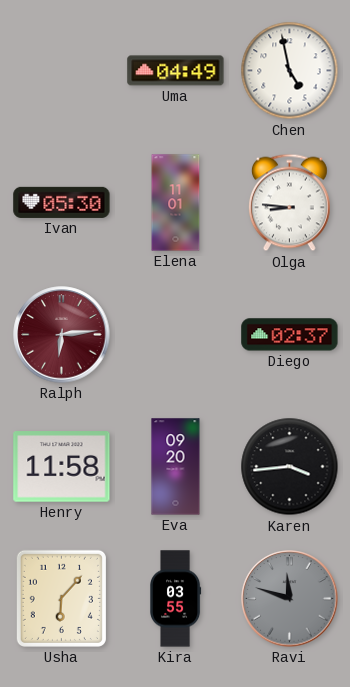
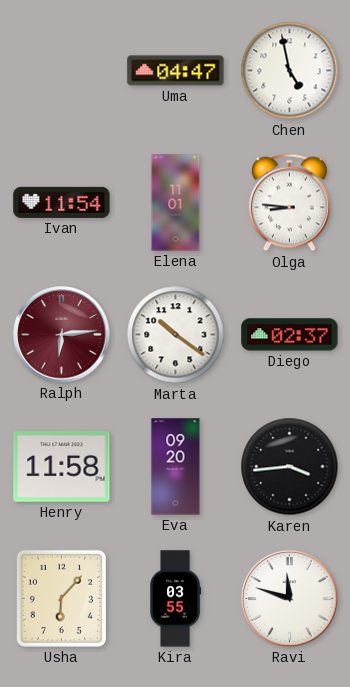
Uma: 04:49 -> 04:47
Ivan: 05:30 -> 11:54
Marta: none -> 10:21
Ravi dial: grey -> white
